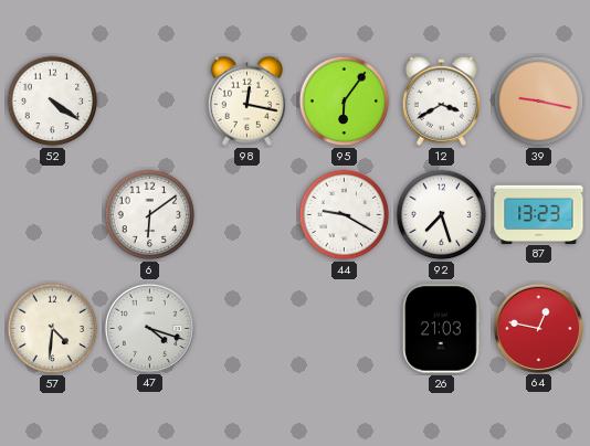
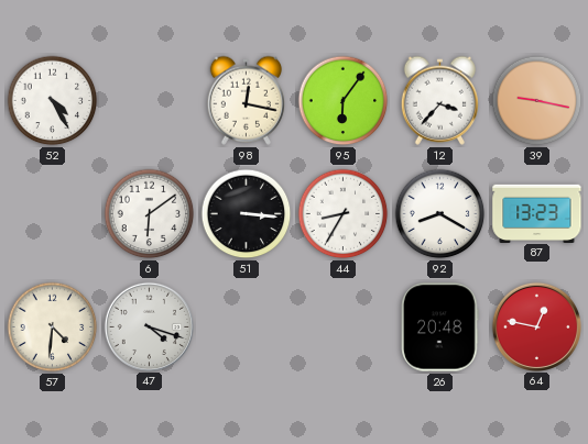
52: 4:21 -> 4:25
12: 3:40 -> 3:37
51: none -> 3:16
44: 9:20 -> 8:35
92: 7:27 -> 8:20
26: 21:03 -> 20:48
